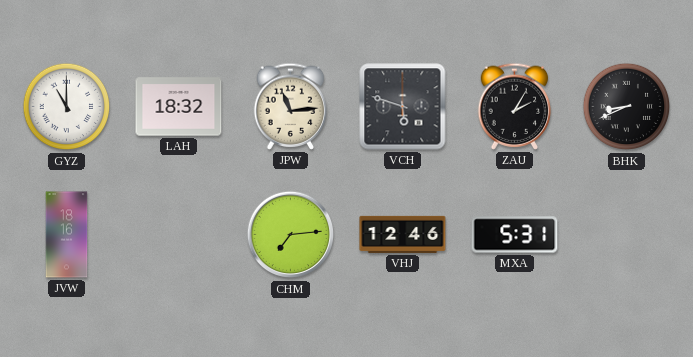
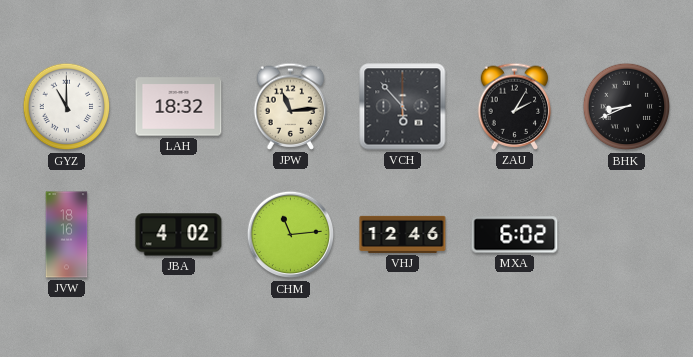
VCH: 5:48 -> 5:53
JBA: none -> 4:02
CHM: 7:14 -> 11:14
MXA: 5:31 -> 6:02
